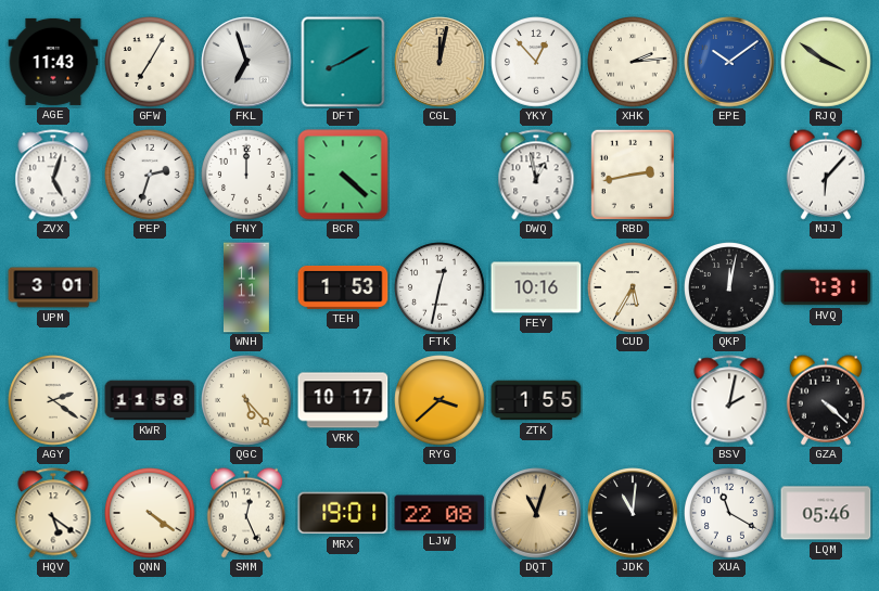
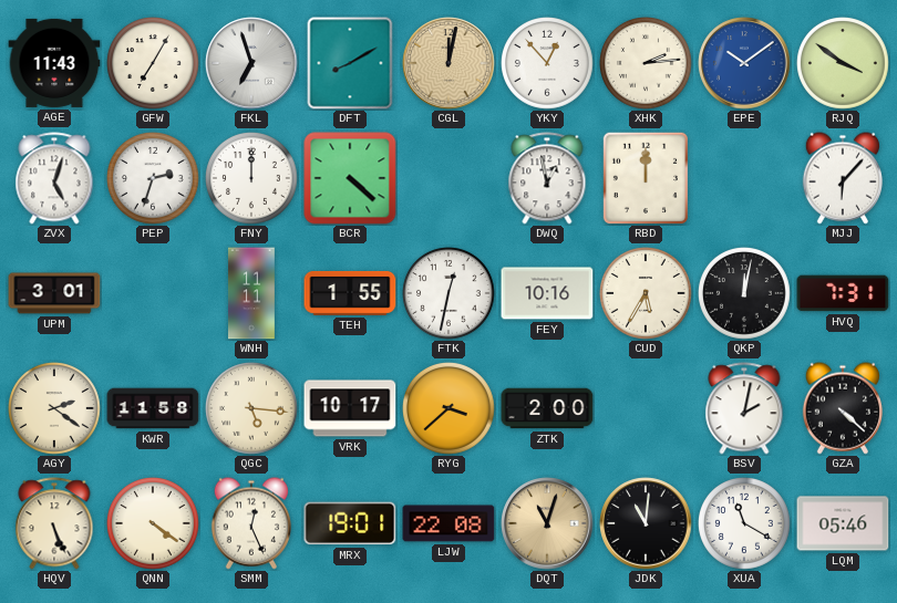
RBD: 2:43 -> 12:00
TEH: 1:53 -> 1:55
QGC: 5:23 -> 5:16
ZTK: 1:55 -> 2:00
HQV: 5:21 -> 5:26
